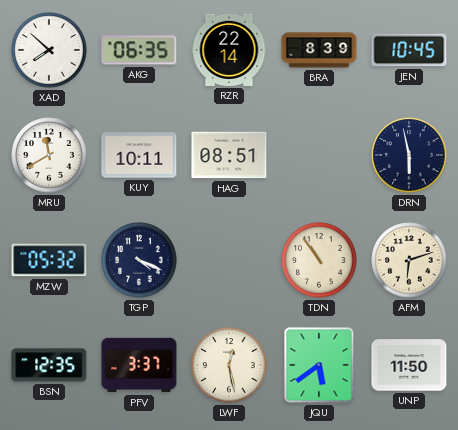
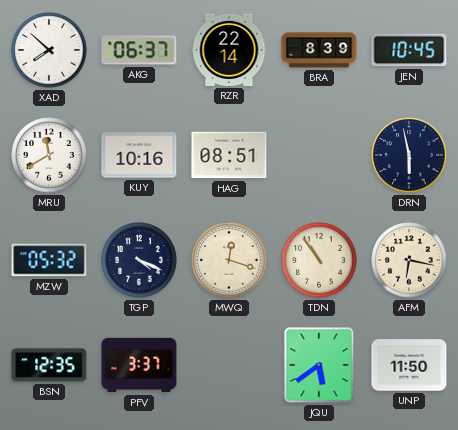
AKG: 06:35 -> 06:37
KUY: 10:11 -> 10:16
MWQ: none -> 12:18
AFM: 6:12 -> 6:17
LWF: 12:28 -> none
